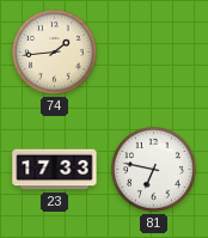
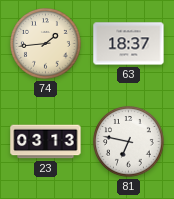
63: none -> 18:37
23: 17:33 -> 03:13
